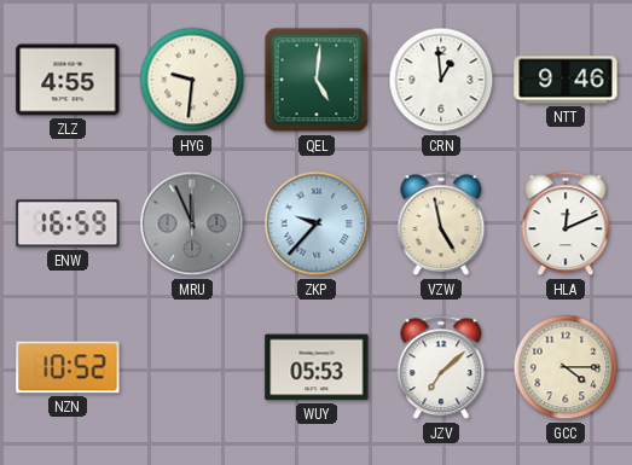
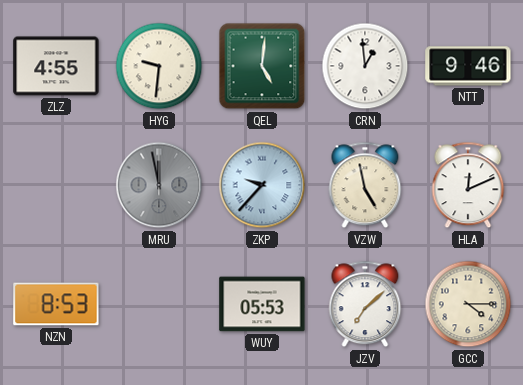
ENW: 16:59 -> none
MRU: 11:56 -> 11:58
NZN: 10:52 -> 8:53
